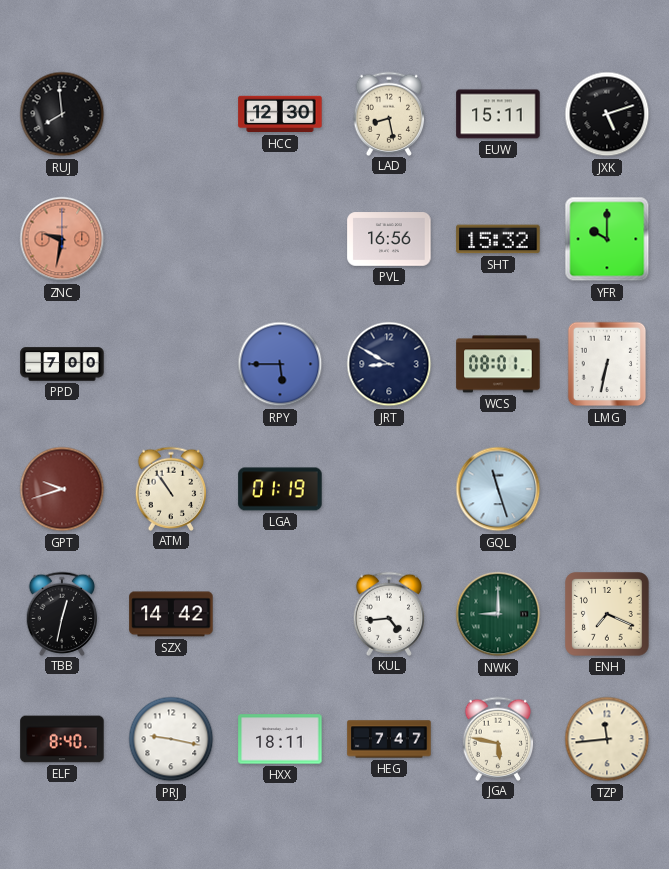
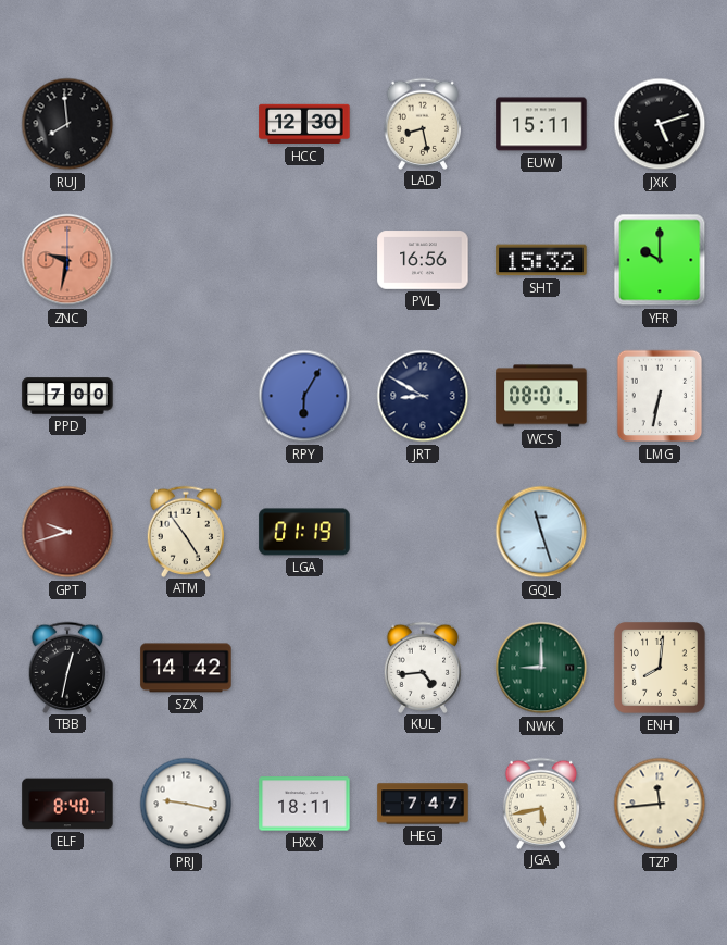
RPY: 5:45 -> 6:05
ATM: 10:54 -> 4:54
ENH: 7:19 -> 8:01
JGA: 5:47 -> 5:43
